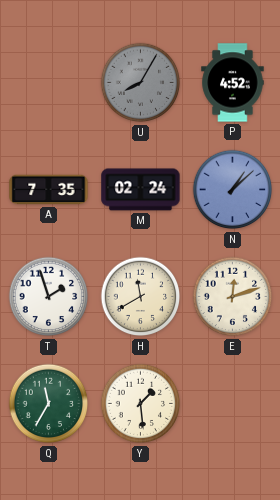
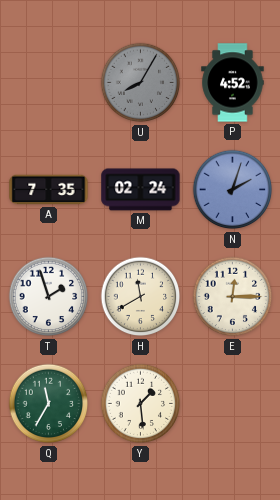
N: 1:08 -> 2:03
E: 12:12 -> 12:15
